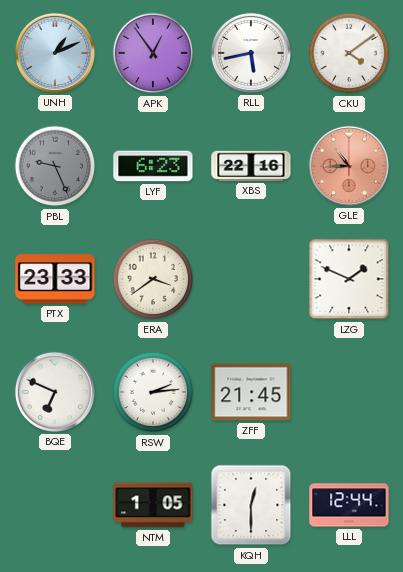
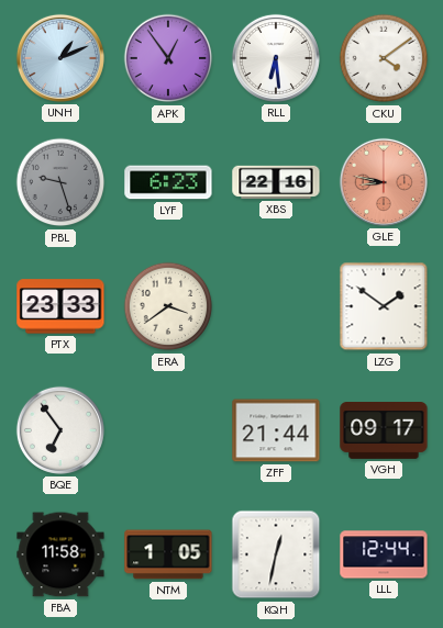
RLL: 5:43 -> 6:29
PBL: 9:26 -> 9:27
GLE: 10:45 -> 8:47
LZG: 1:49 -> 1:51
BQE: 6:49 -> 6:54
RSW: 2:14 -> none
ZFF: 21:45 -> 21:44
VGH: none -> 09:17
FBA: none -> 11:58
KQH: 12:30 -> 12:32
